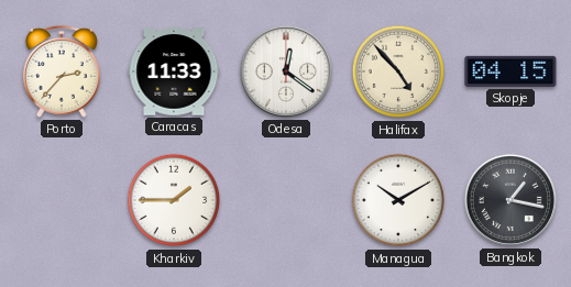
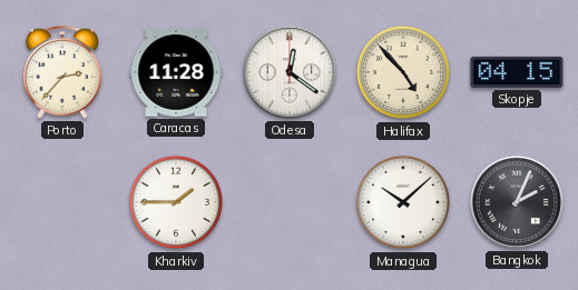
Caracas: 11:33 -> 11:28
Managua: 10:10 -> 10:08
Bangkok: 1:17 -> 2:04
